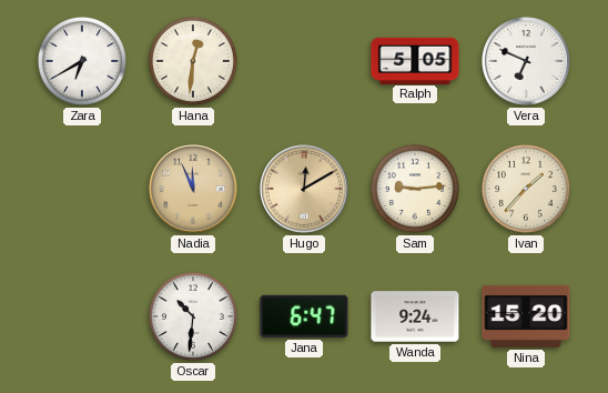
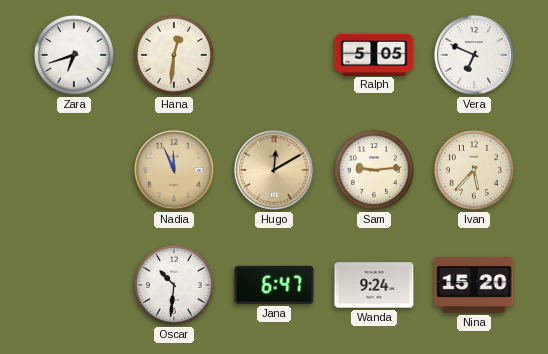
Zara: 6:40 -> 6:42
Ivan: 1:37 -> 5:37
